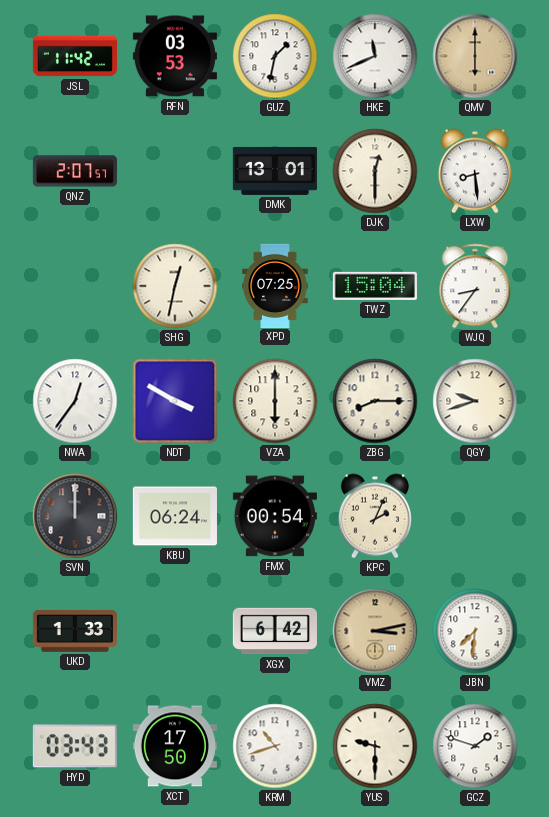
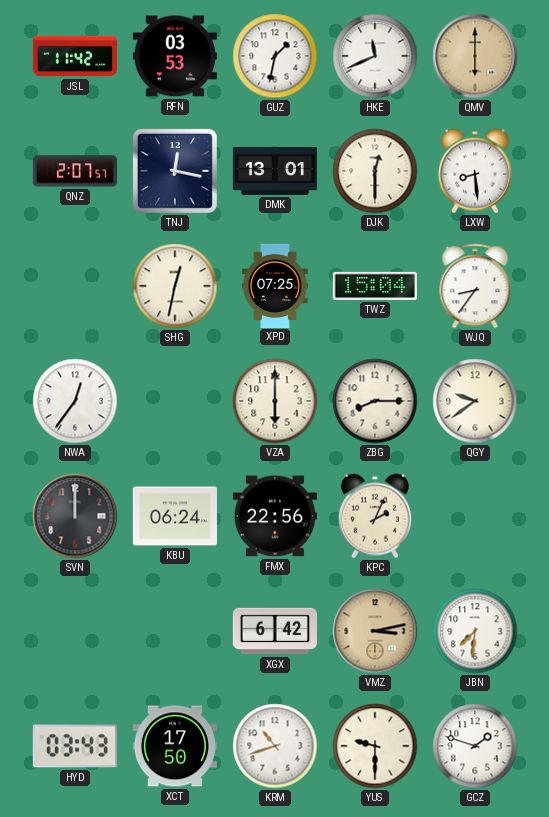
TNJ: none -> 12:17
NDT: 3:50 -> none
QGY: 9:42 -> 9:39
FMX: 00:54 -> 22:56
UKD: 1:33 -> none
